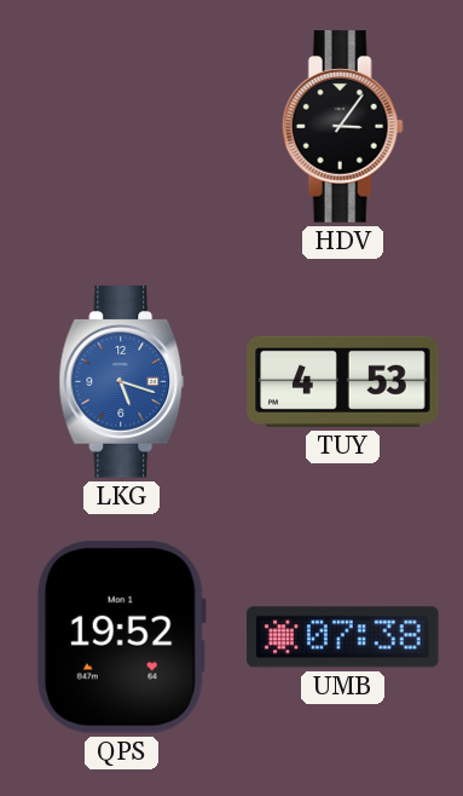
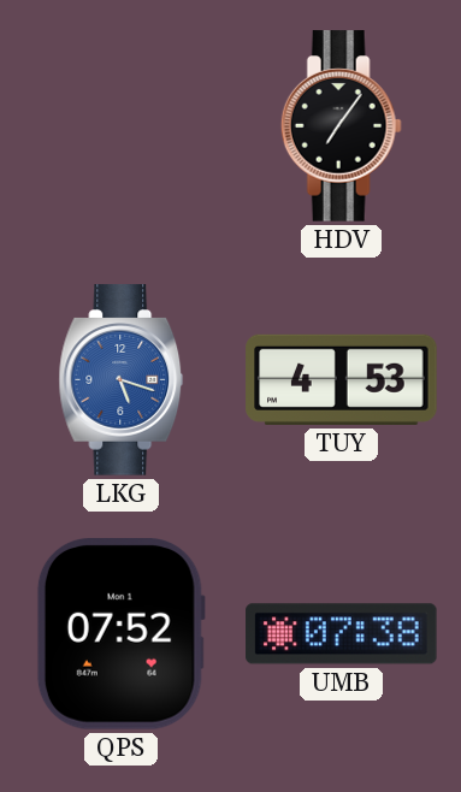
HDV: 3:06 -> 7:06
QPS: 19:52 -> 07:52
